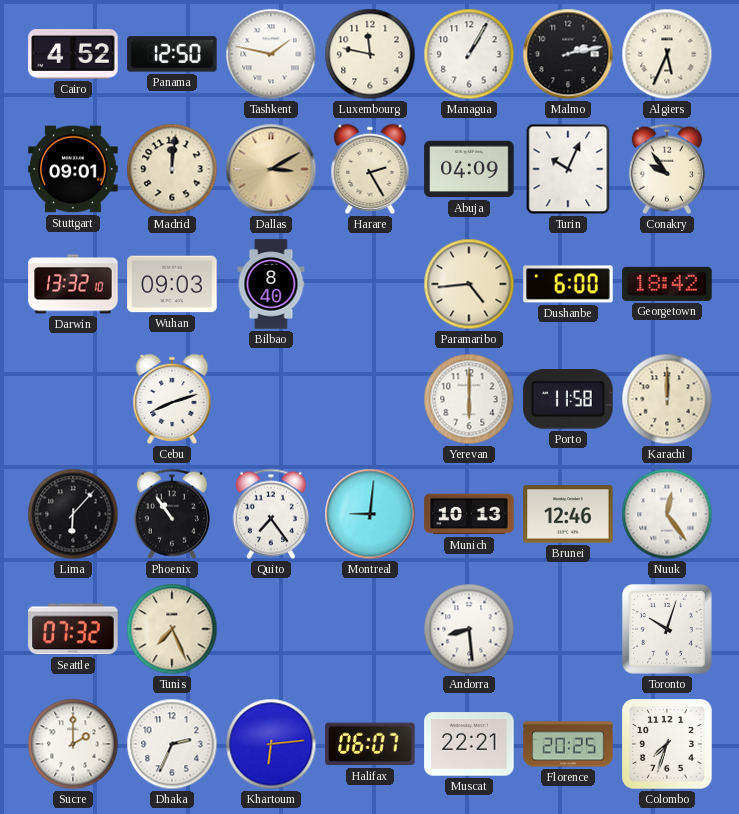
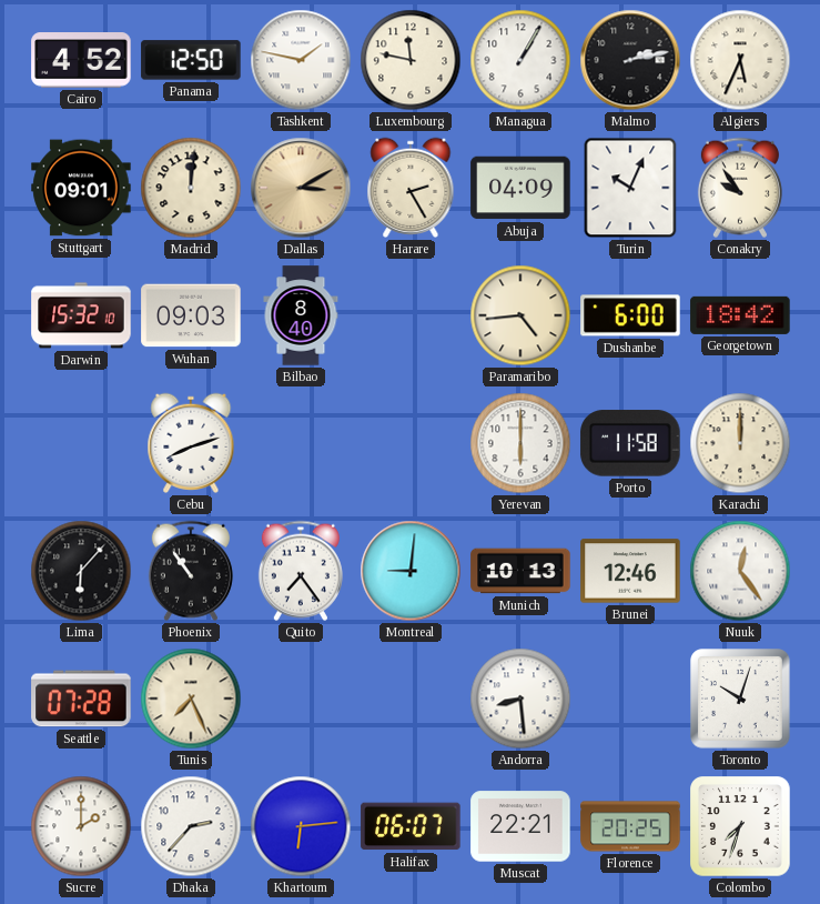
Darwin: 13:32 -> 15:32
Seattle: 07:32 -> 07:28
Dhaka: 2:34 -> 2:37
